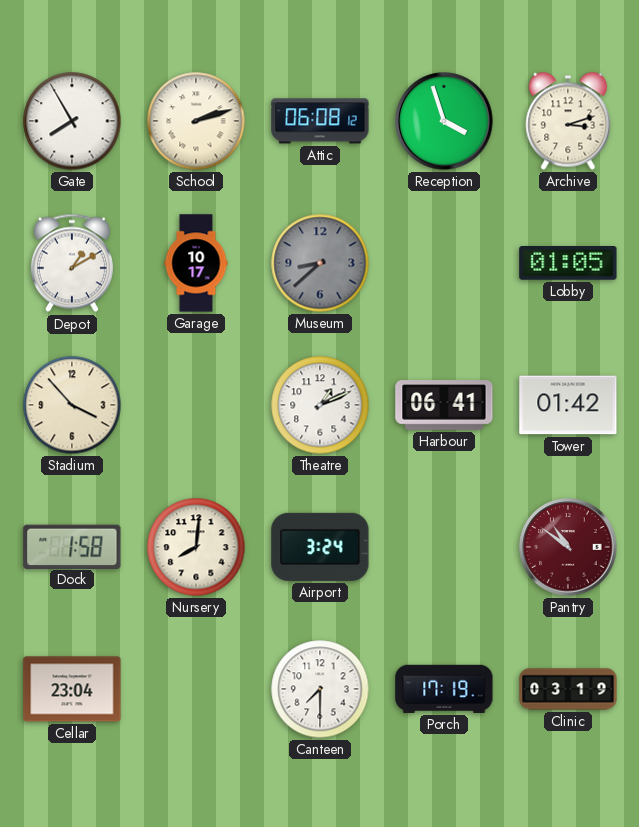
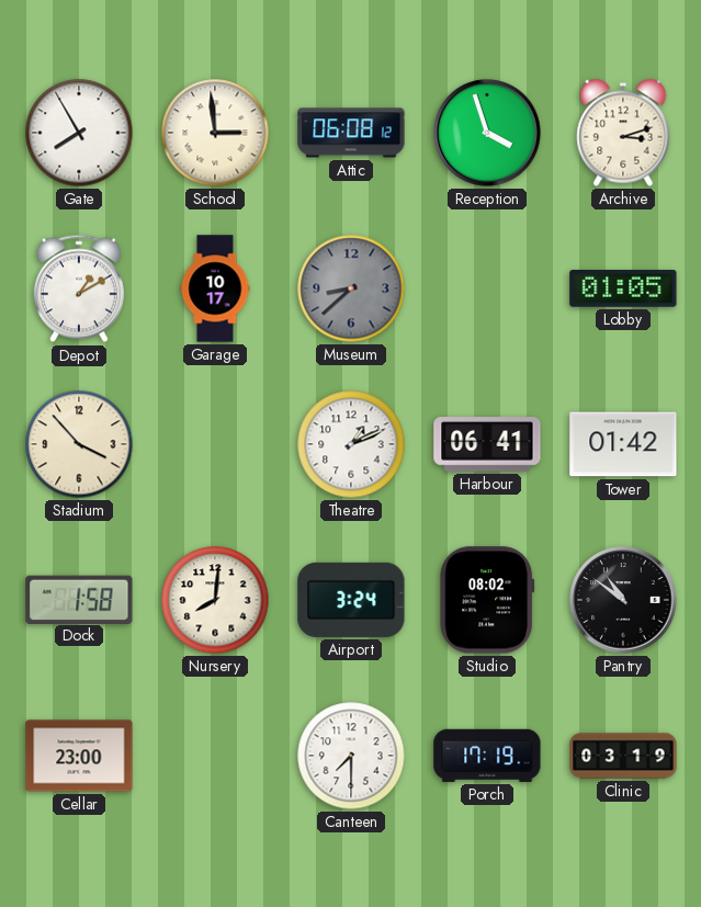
School: 2:12 -> 2:59
Studio: none -> 08:02
Pantry dial: burgundy -> black
Cellar: 23:04 -> 23:00
